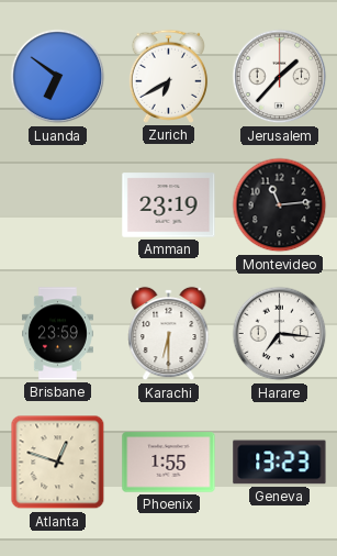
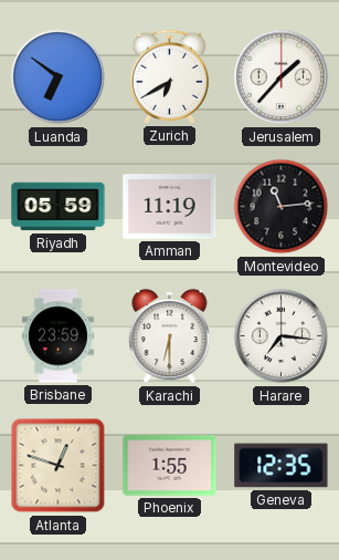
Riyadh: none -> 05:59
Amman: 23:19 -> 11:19
Geneva: 13:23 -> 12:35
